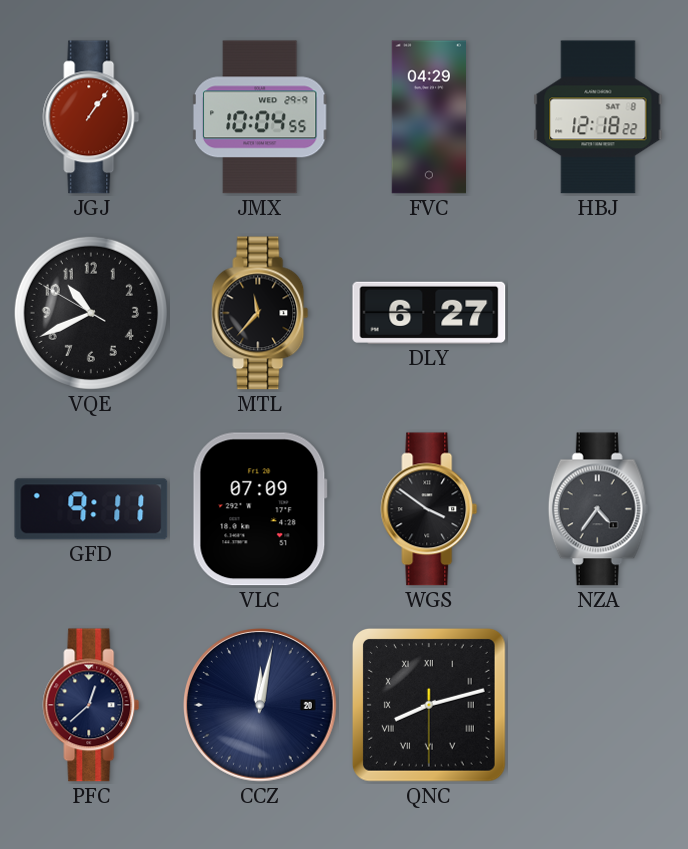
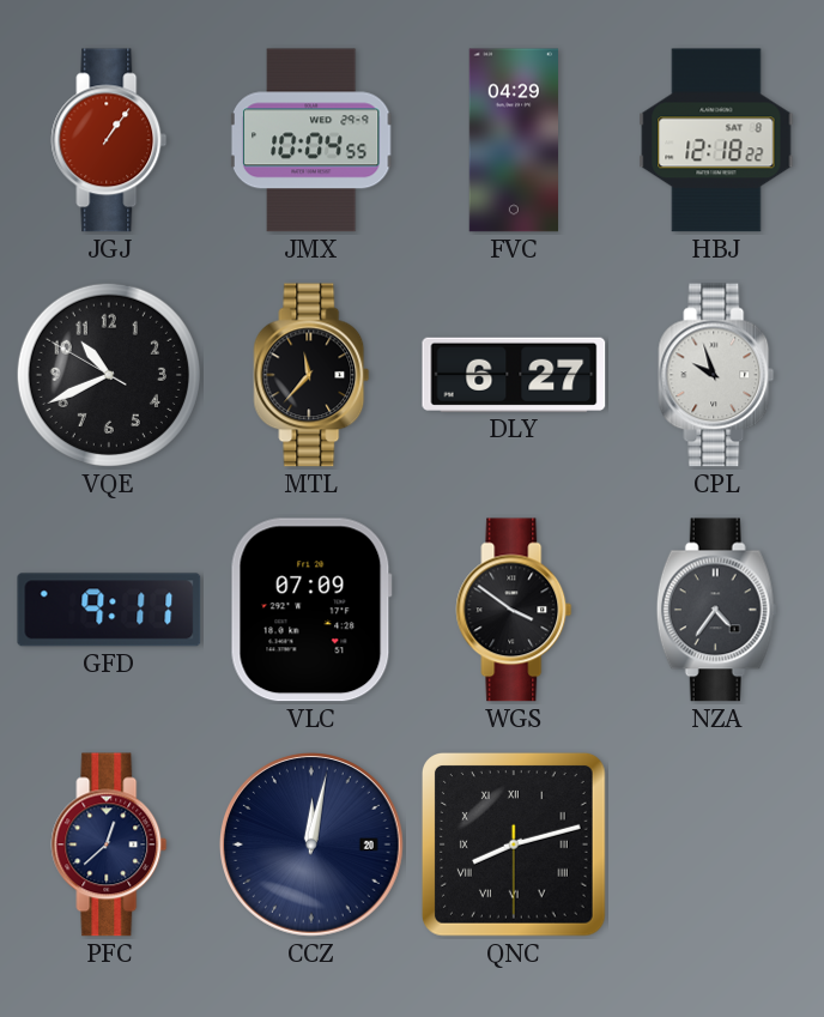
CPL: none -> 9:57
